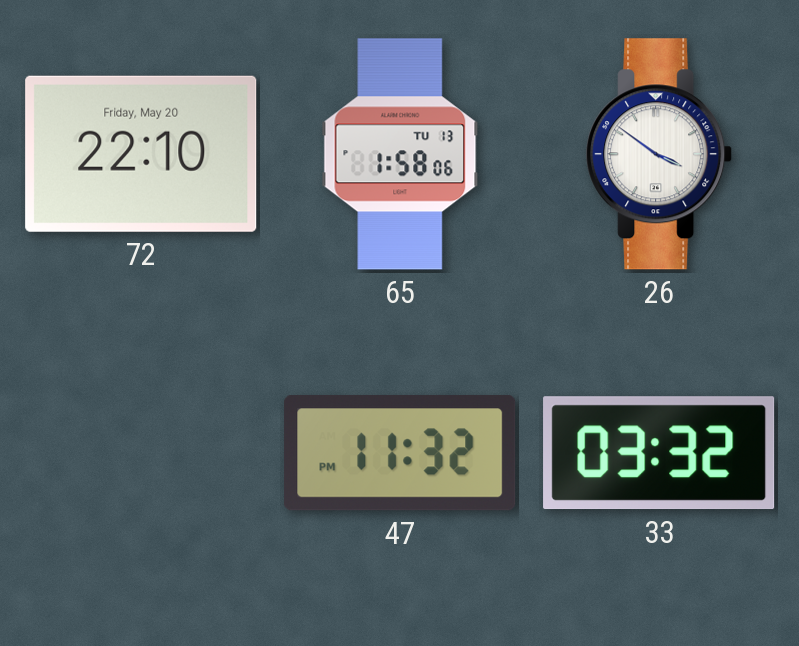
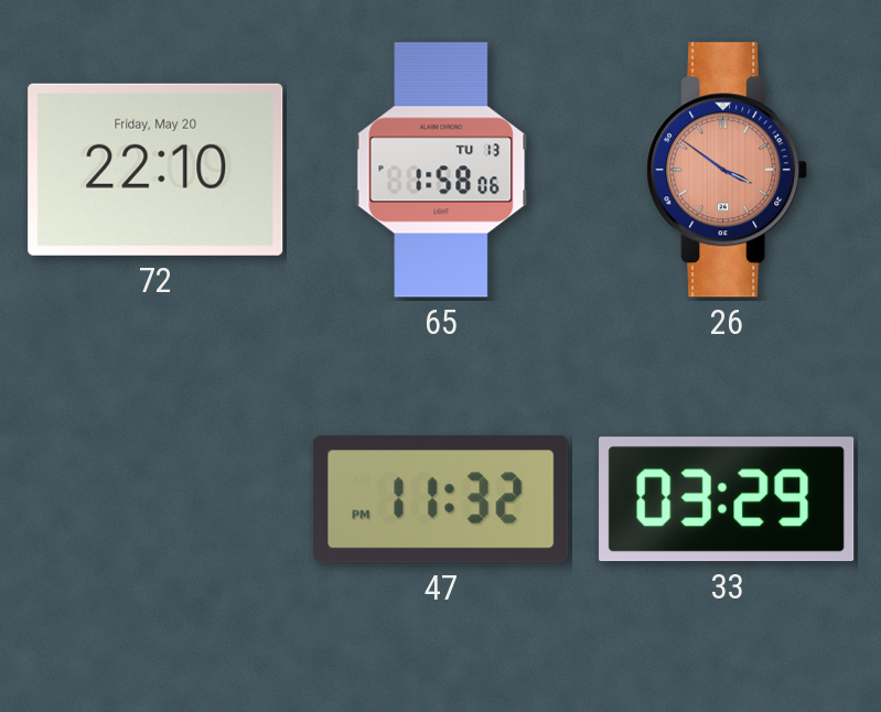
26 dial: white -> salmon
33: 03:32 -> 03:29
